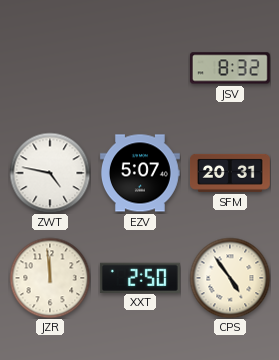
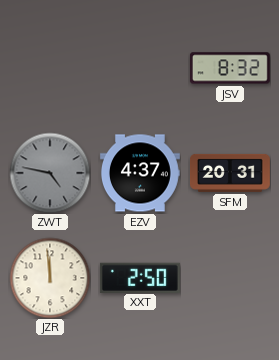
ZWT dial: white -> grey
EZV: 5:07 -> 4:37
CPS: 4:54 -> none
